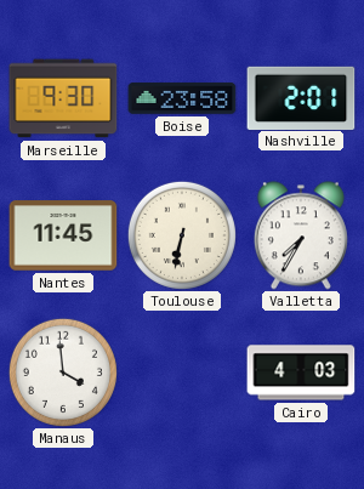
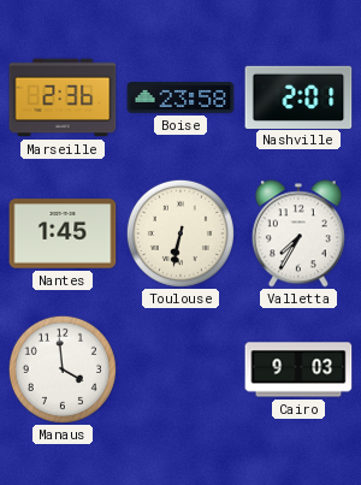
Marseille: 9:30 -> 2:36
Nantes: 11:45 -> 1:45
Cairo: 4:03 -> 9:03
